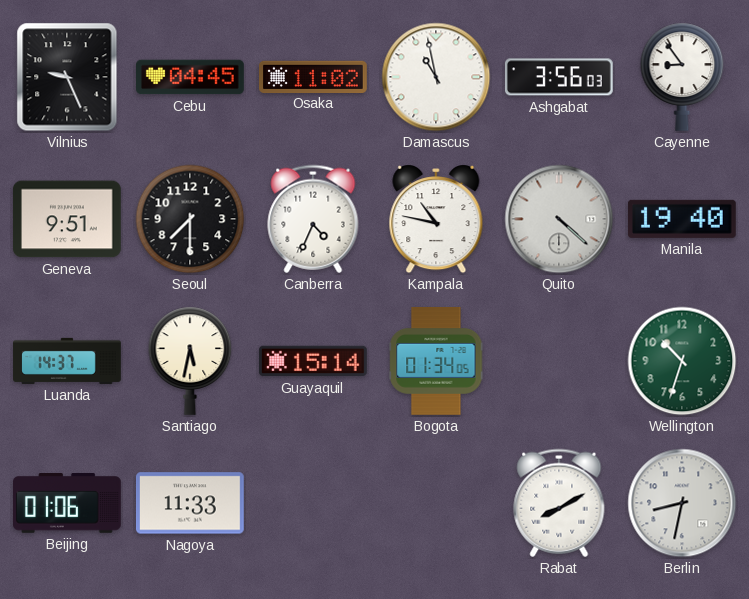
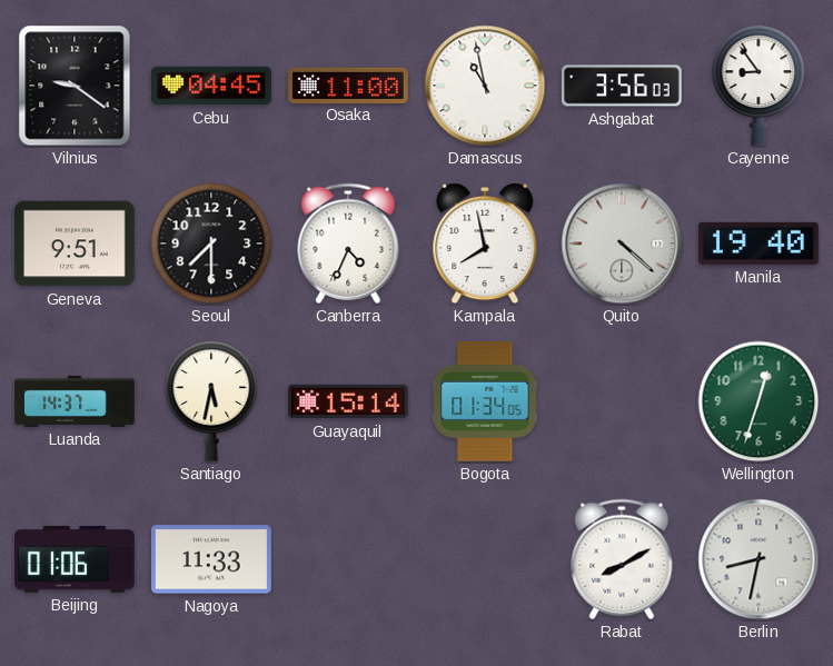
Vilnius: 9:26 -> 9:21
Osaka: 11:02 -> 11:00
Kampala: 10:47 -> 7:58
Wellington: 10:33 -> 12:33
